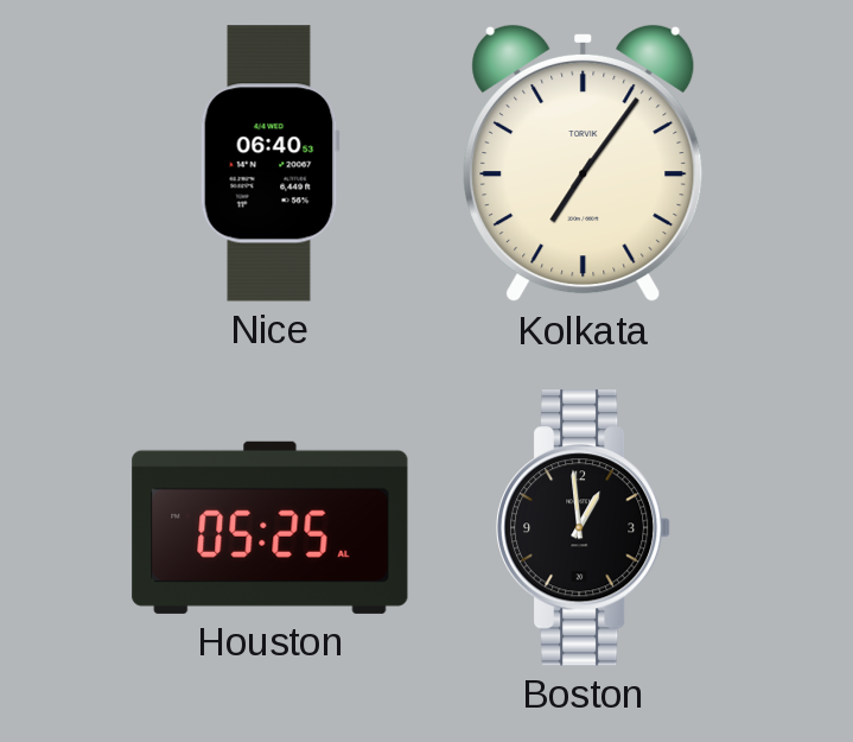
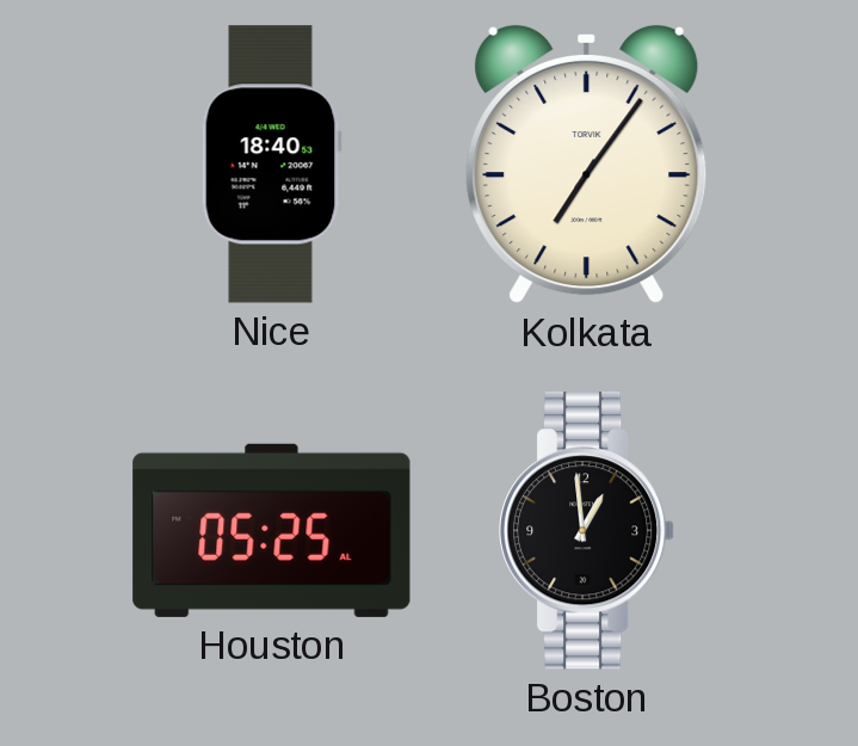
Nice: 06:40 -> 18:40
